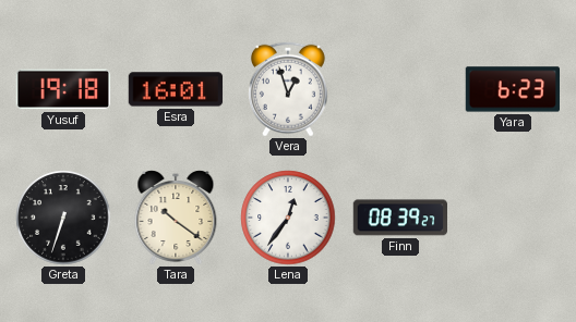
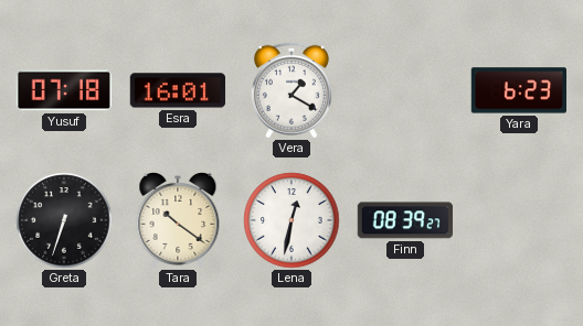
Yusuf: 19:18 -> 07:18
Vera: 12:57 -> 1:20
Lena: 12:36 -> 12:32
